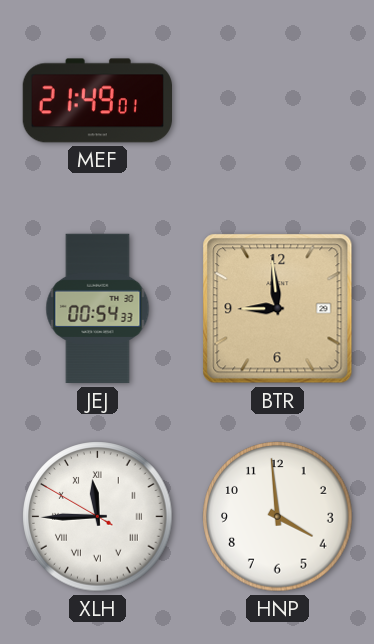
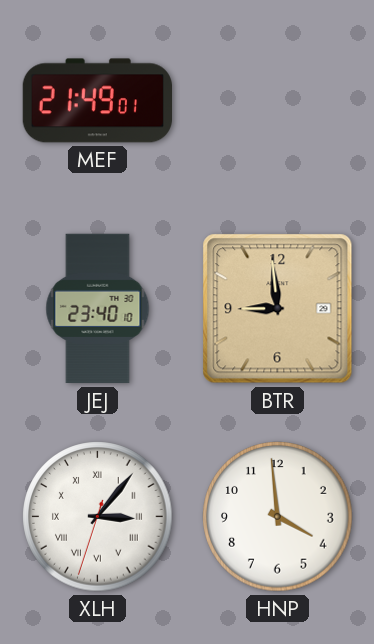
JEJ: 00:54 -> 23:40
XLH: 11:44 -> 3:06
